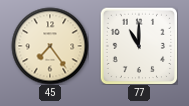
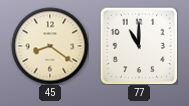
45: 7:24 -> 8:21
